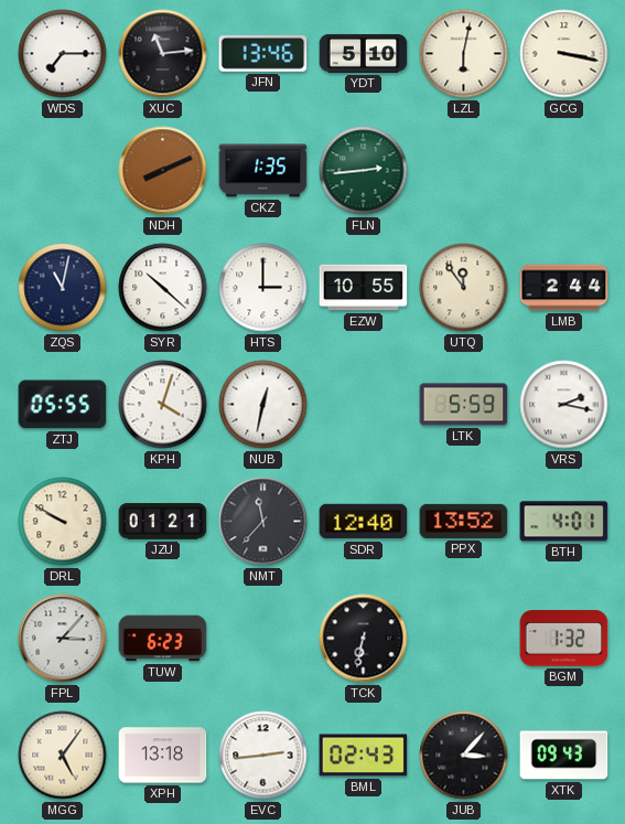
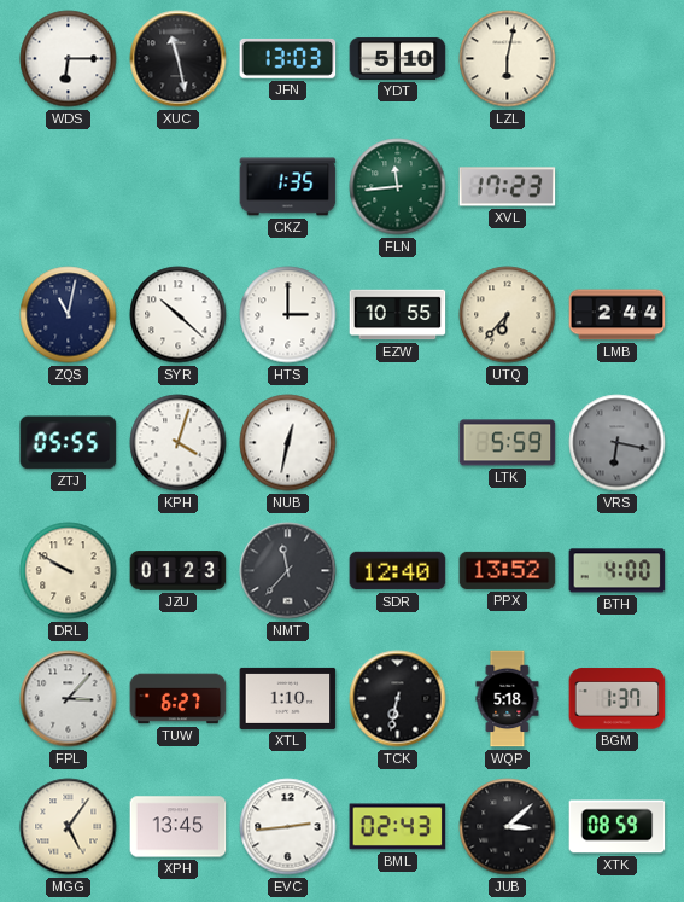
WDS: 7:15 -> 6:15
XUC: 11:14 -> 11:28
JFN: 13:46 -> 13:03
GCG: 3:17 -> none
NDH: 8:11 -> none
FLN: 2:44 -> 11:44
XVL: none -> 17:23
UTQ: 11:54 -> 6:37
VRS: 2:17 -> 6:17
VRS dial: white -> grey
JZU: 01:21 -> 01:23
BTH: 4:01 -> 4:00
TUW: 6:23 -> 6:27
XTL: none -> 1:10
WQP: none -> 5:18
BGM: 1:32 -> 1:37
XPH: 13:18 -> 13:45
JUB: 3:07 -> 3:08
XTK: 09:43 -> 08:59
